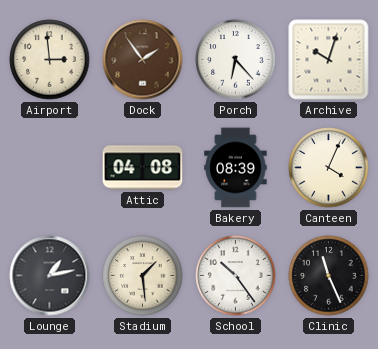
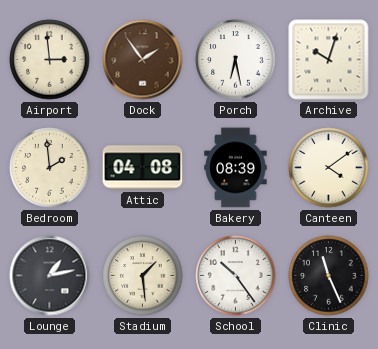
Porch: 6:23 -> 6:28
Bedroom: none -> 1:59
Canteen: 4:04 -> 4:09
